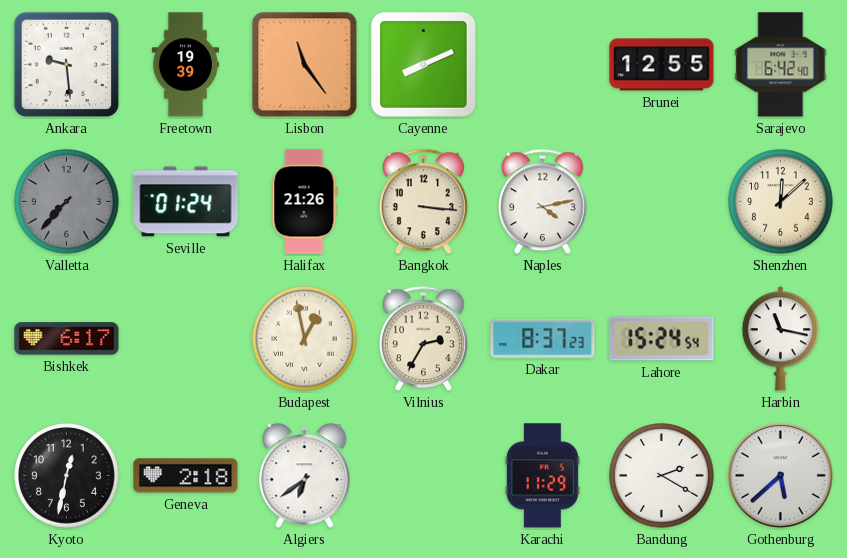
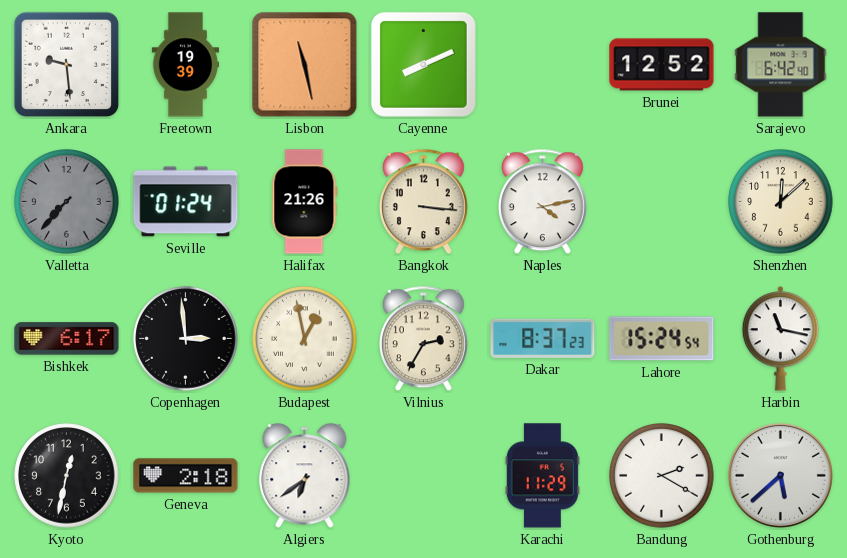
Lisbon: 11:24 -> 11:28
Brunei: 12:55 -> 12:52
Copenhagen: none -> 2:59
